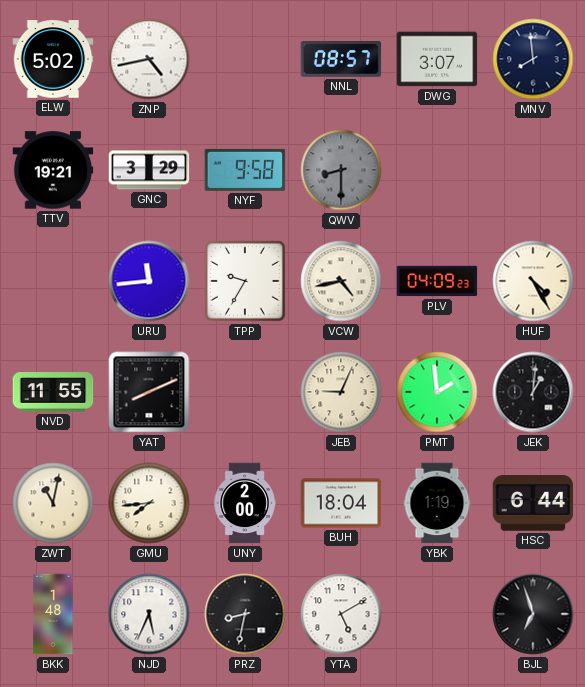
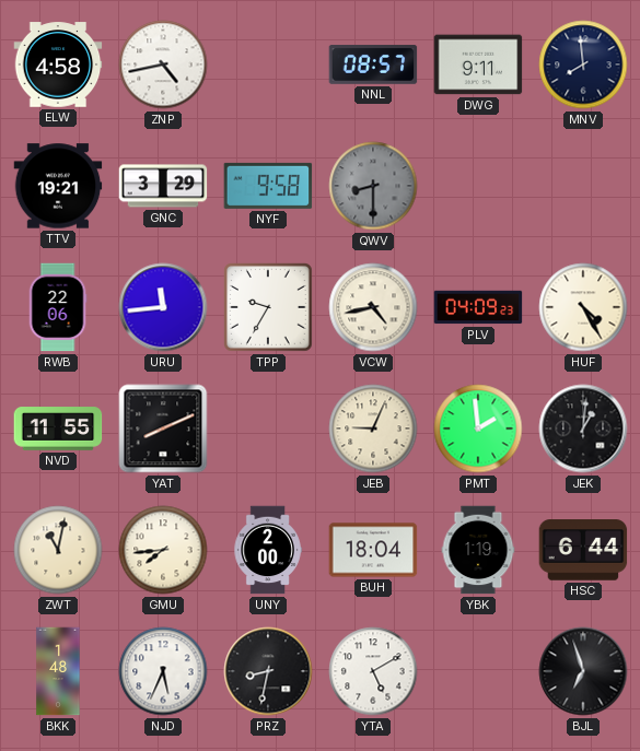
ELW: 5:02 -> 4:58
DWG: 3:07 -> 9:11
RWB: none -> 22:06
